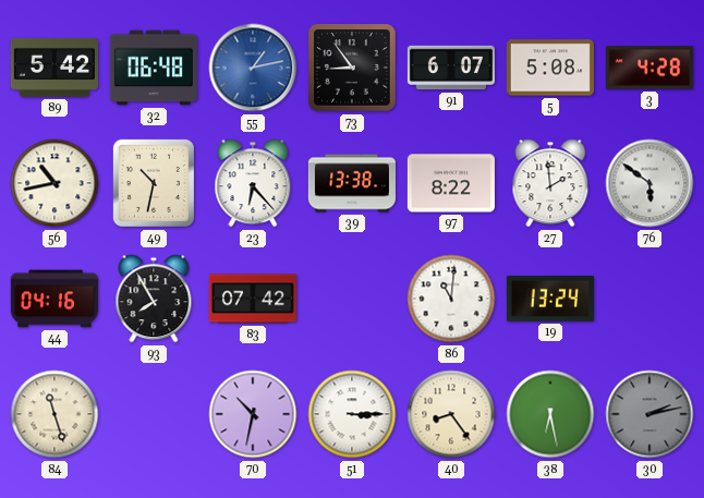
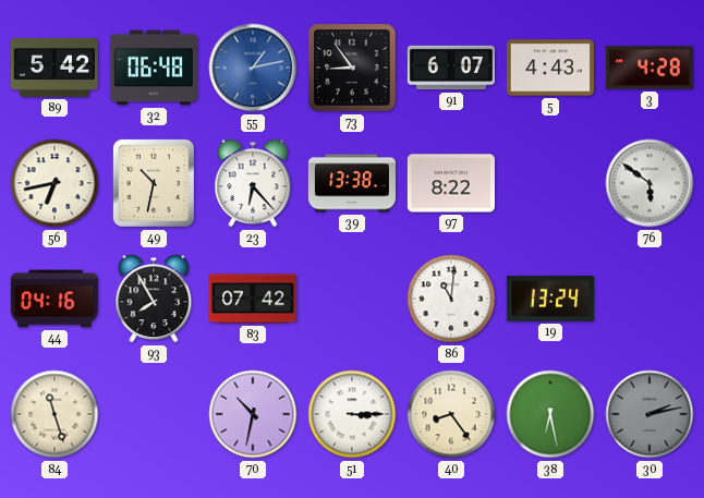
5: 5:08 -> 4:43
56: 10:43 -> 6:43
27: 1:59 -> none
